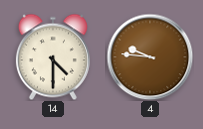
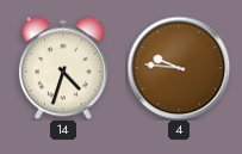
14: 4:30 -> 4:33
